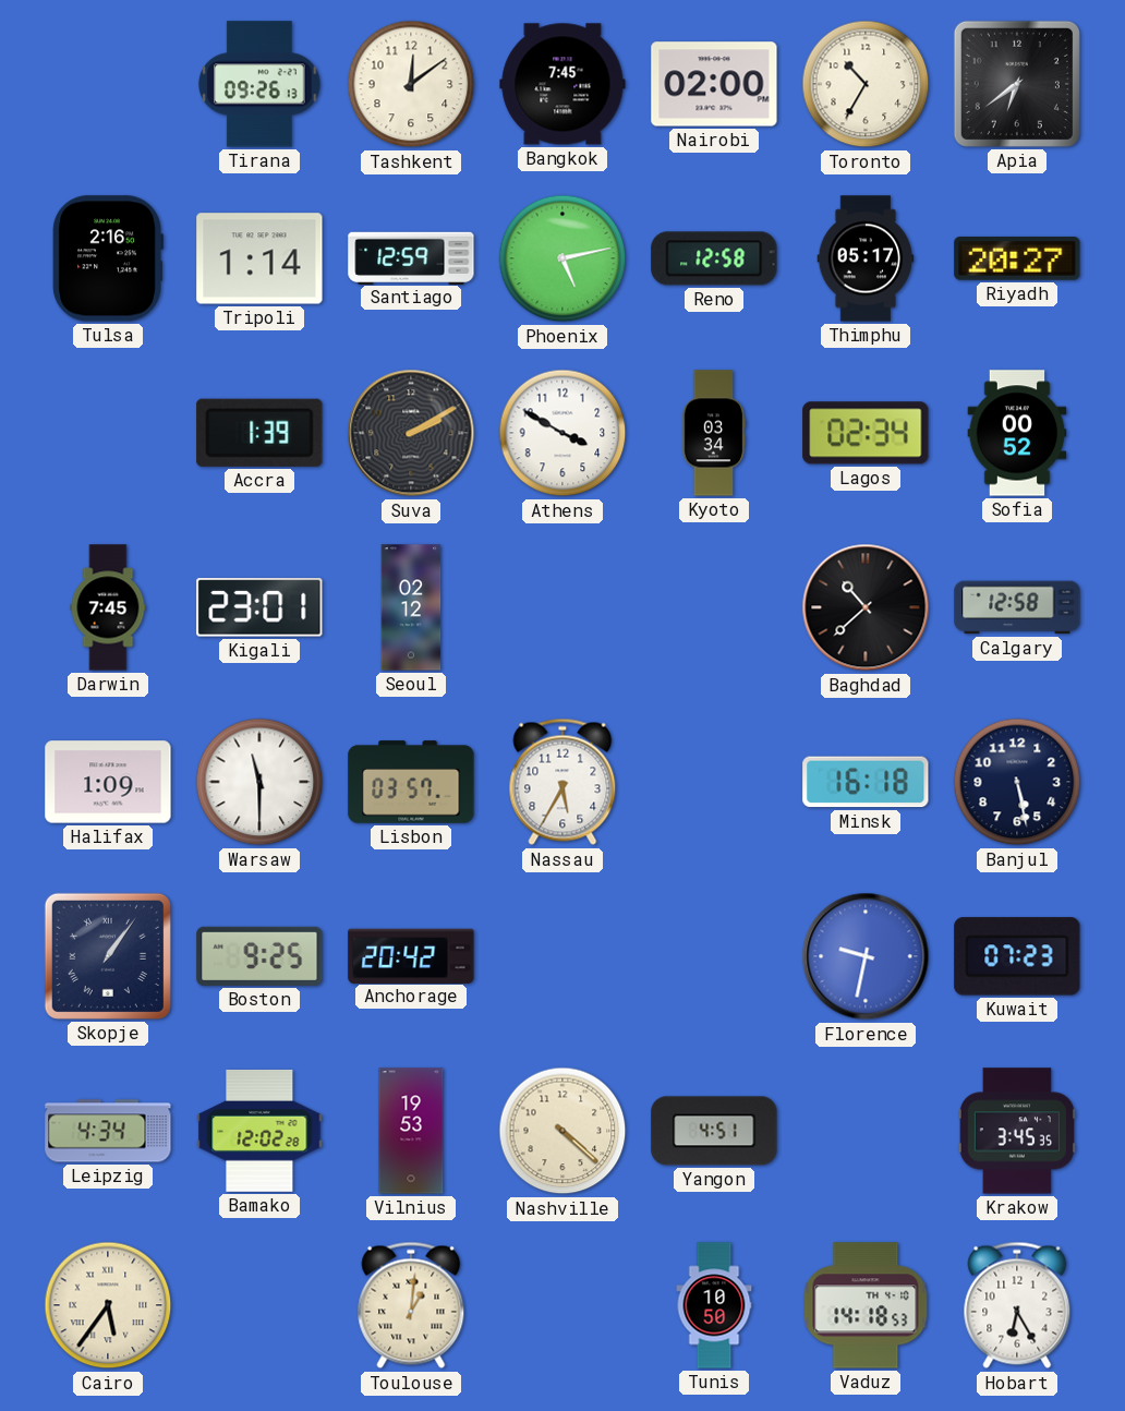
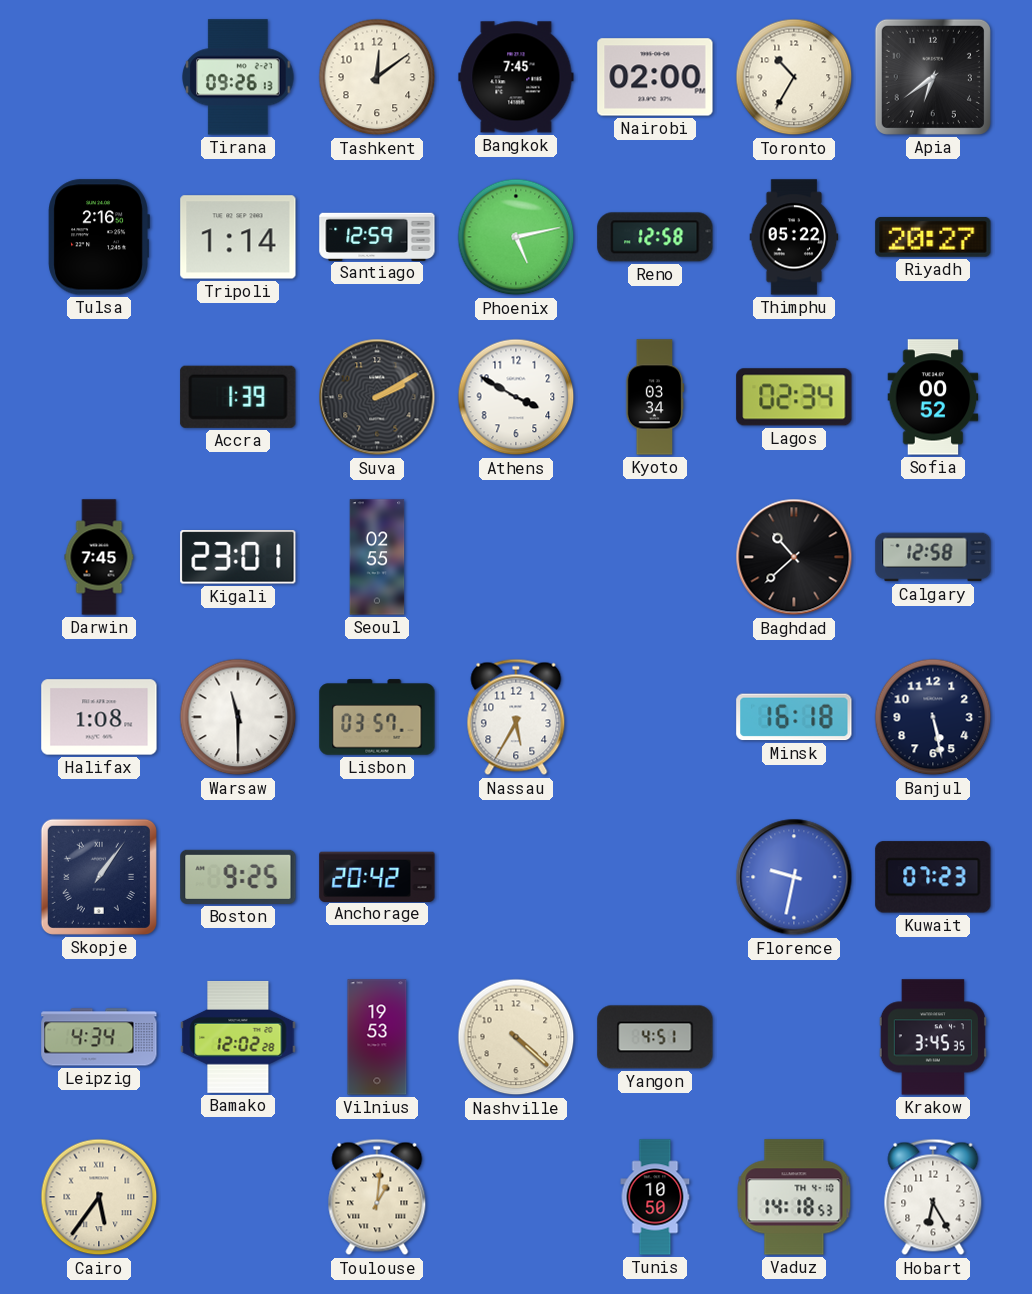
Thimphu: 05:17 -> 05:22
Seoul: 02:12 -> 02:55
Halifax: 1:09 -> 1:08
